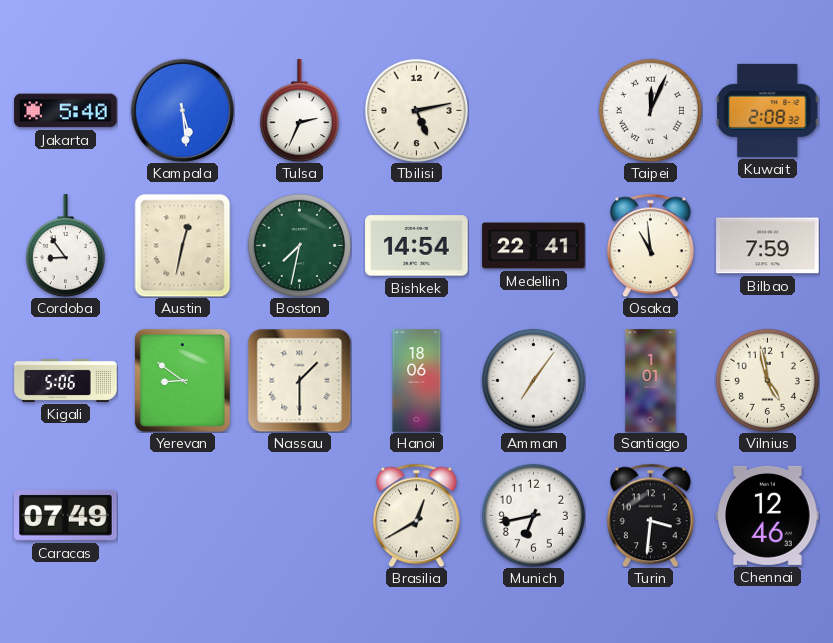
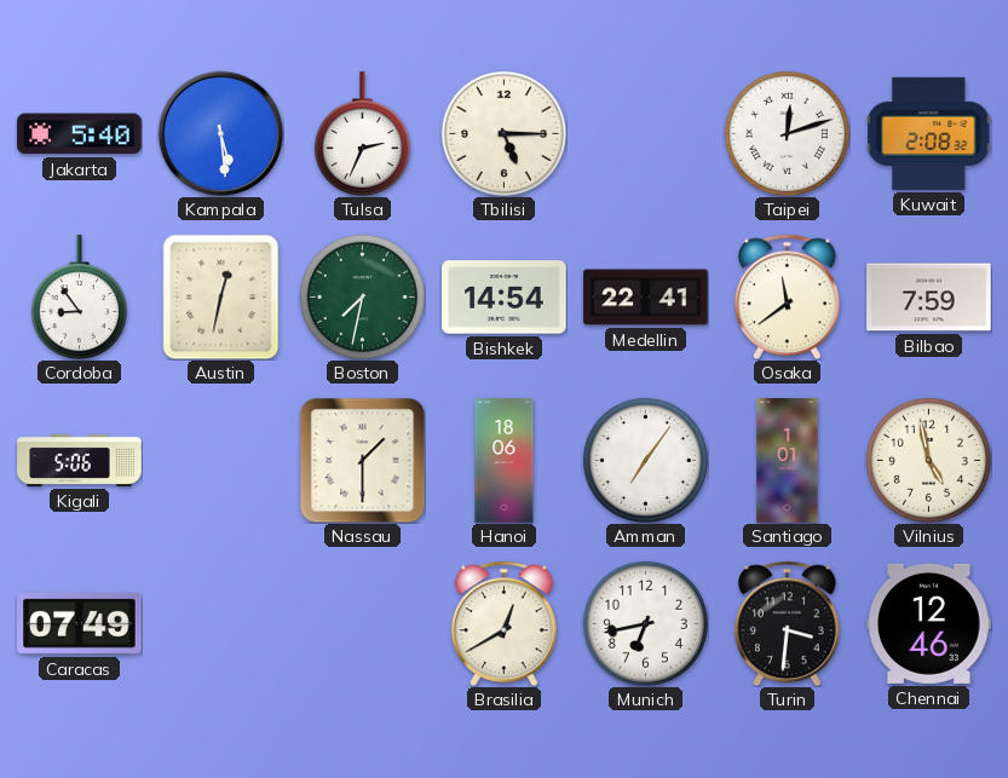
Tbilisi: 5:13 -> 5:15
Taipei: 12:04 -> 12:12
Osaka: 10:59 -> 11:39
Yerevan: 8:51 -> none
